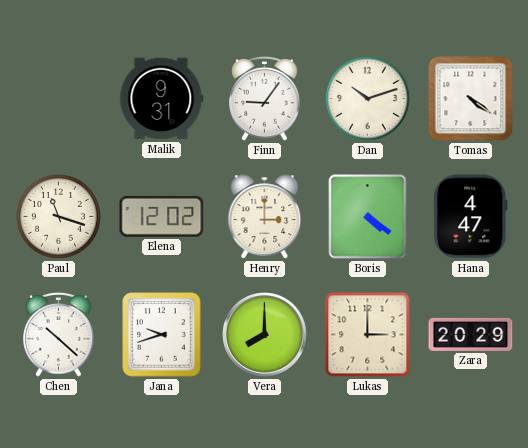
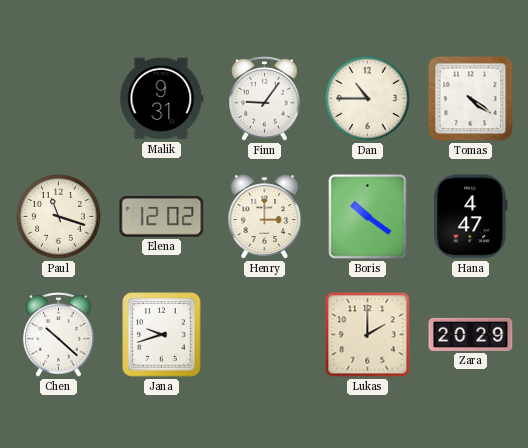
Dan: 10:12 -> 10:45
Boris: 4:21 -> 10:21
Vera: 8:00 -> none
Lukas: 3:00 -> 2:00
